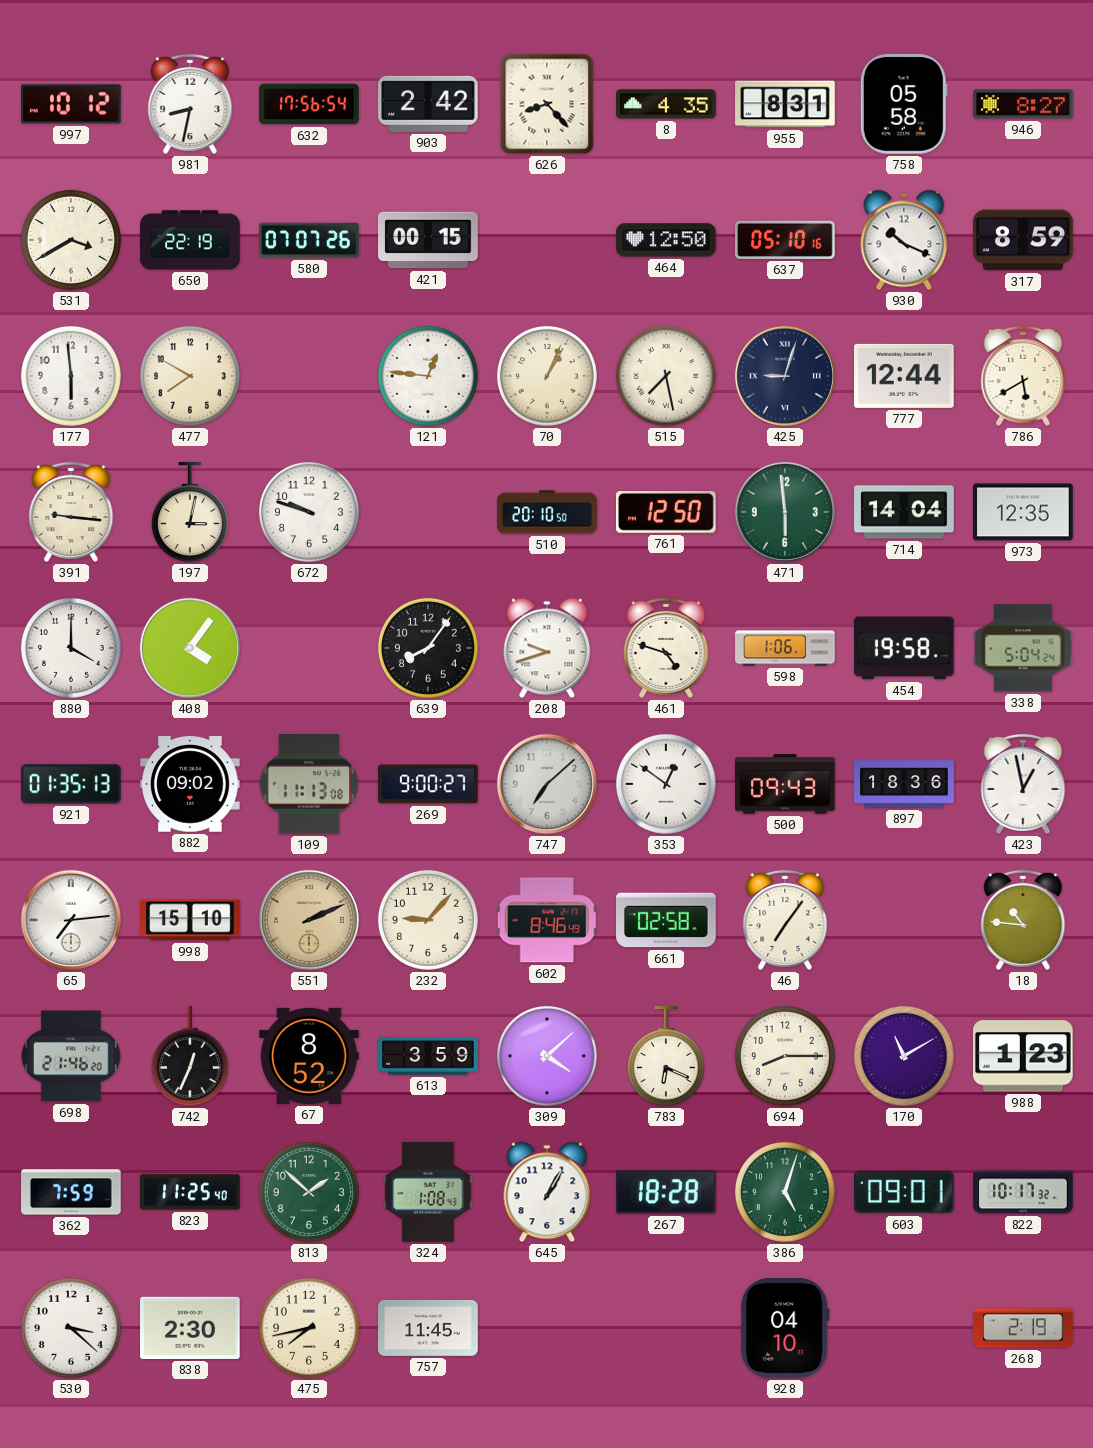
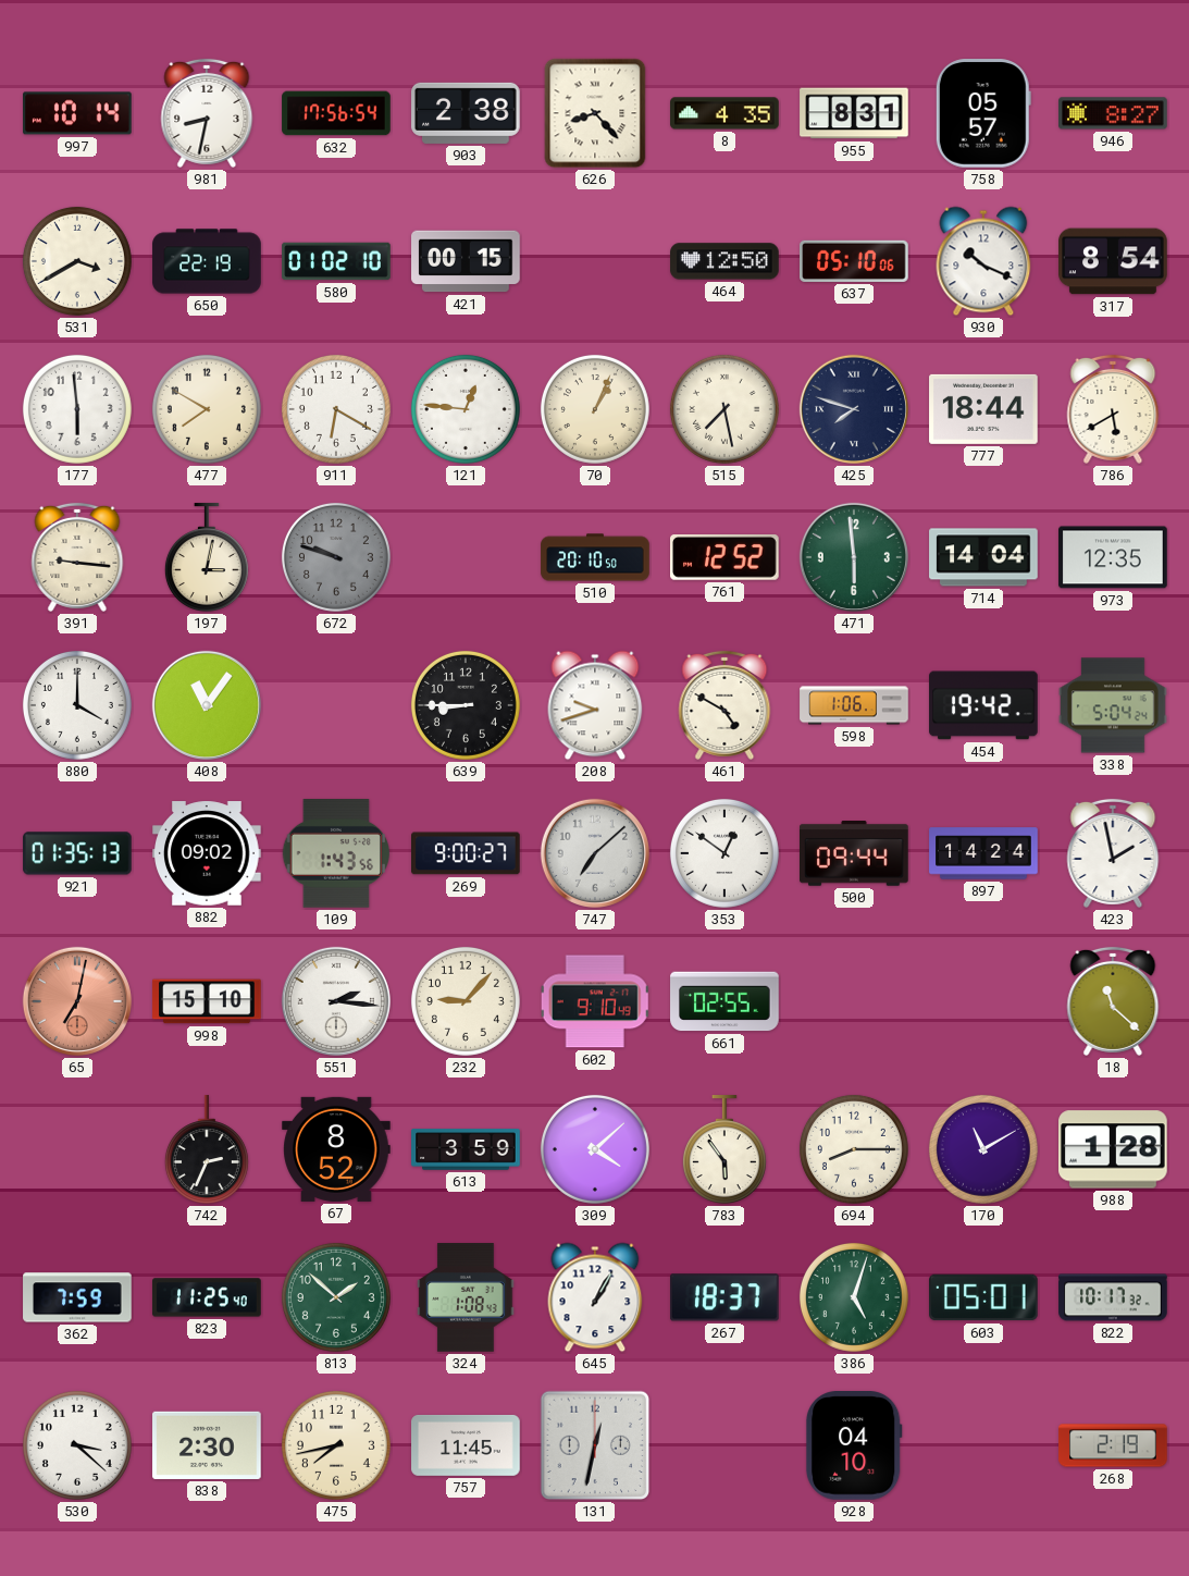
997: 10:12 -> 10:14
903: 2:42 -> 2:38
758: 05:58 -> 05:57
580: 07:07 -> 01:02
637: 05:10:16 -> 05:10:06
317: 8:59 -> 8:54
911: none -> 6:20
425: 9:03 -> 7:48
777: 12:44 -> 18:44
672 dial: white -> grey
761: 12:50 -> 12:52
408: 4:06 -> 11:06
639: 8:06 -> 8:45
461: 4:48 -> 4:50
454: 19:58 -> 19:42
109: 11:13 -> 1:43
500: 09:43 -> 09:44
897: 18:36 -> 14:24
423: 12:58 -> 1:58
65: 7:14 -> 7:02
65 dial: white -> salmon
551: 2:11 -> 2:16
551 dial: champagne -> white
602: 8:46 -> 9:10
661: 02:58 -> 02:55
46: 7:06 -> none
18: 10:46 -> 11:22
698: 21:46 -> none
742: 12:34 -> 2:34
783: 6:19 -> 5:54
988: 1:23 -> 1:28
267: 18:28 -> 18:37
603: 09:01 -> 05:01
131: none -> 12:32
